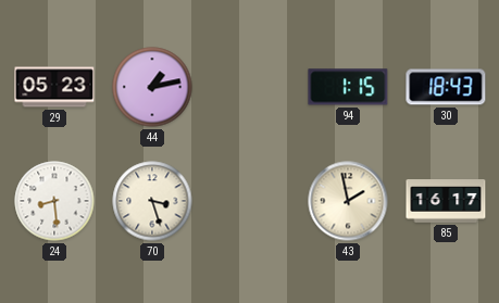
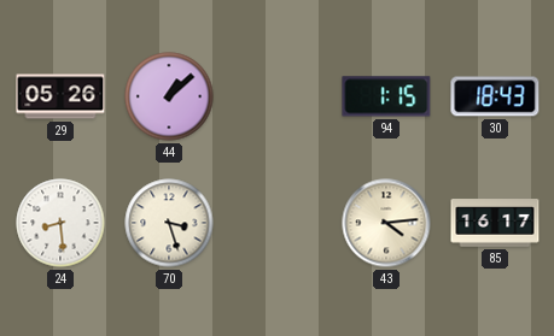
29: 05:23 -> 05:26
44: 1:13 -> 1:08
43: 1:58 -> 4:14
